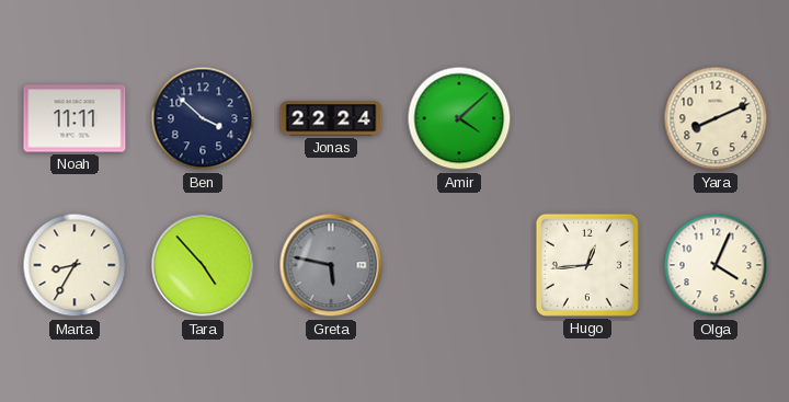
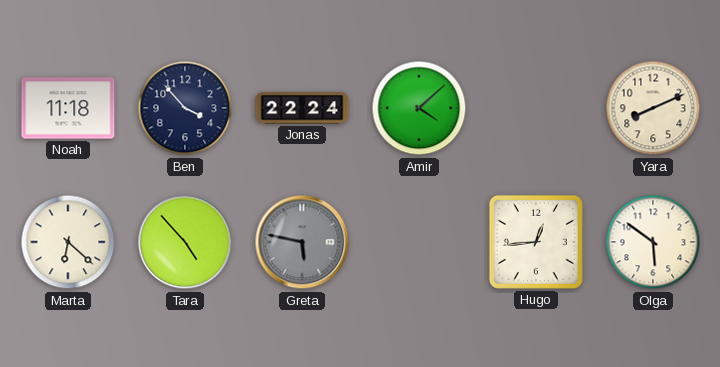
Noah: 11:11 -> 11:18
Ben: 3:52 -> 3:53
Marta: 8:35 -> 6:22
Olga: 4:04 -> 5:51
